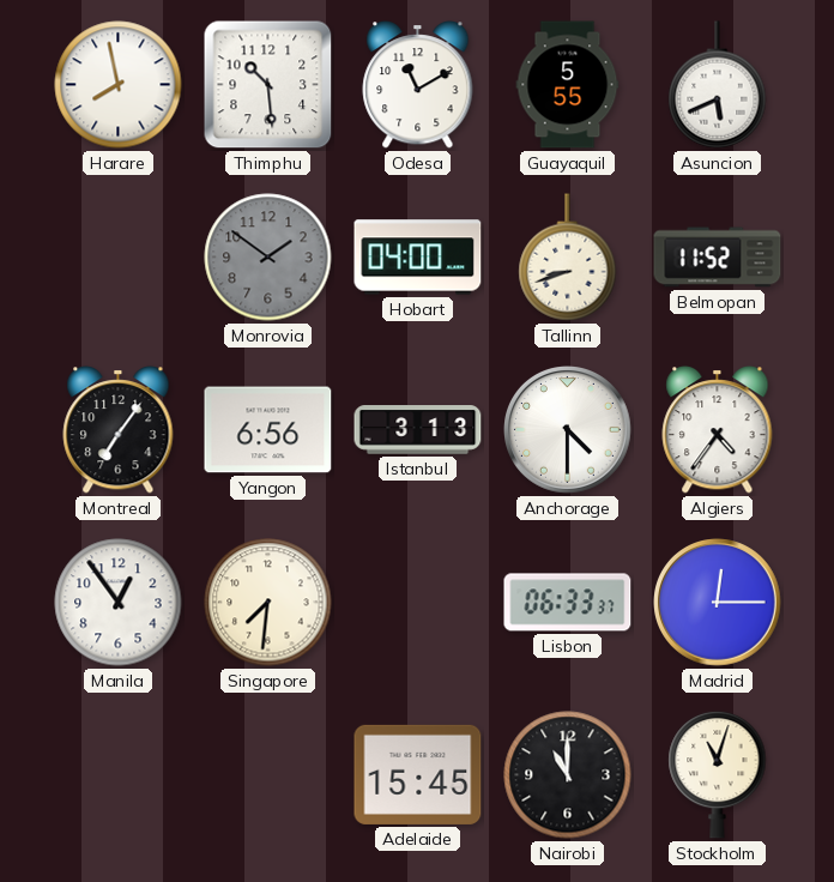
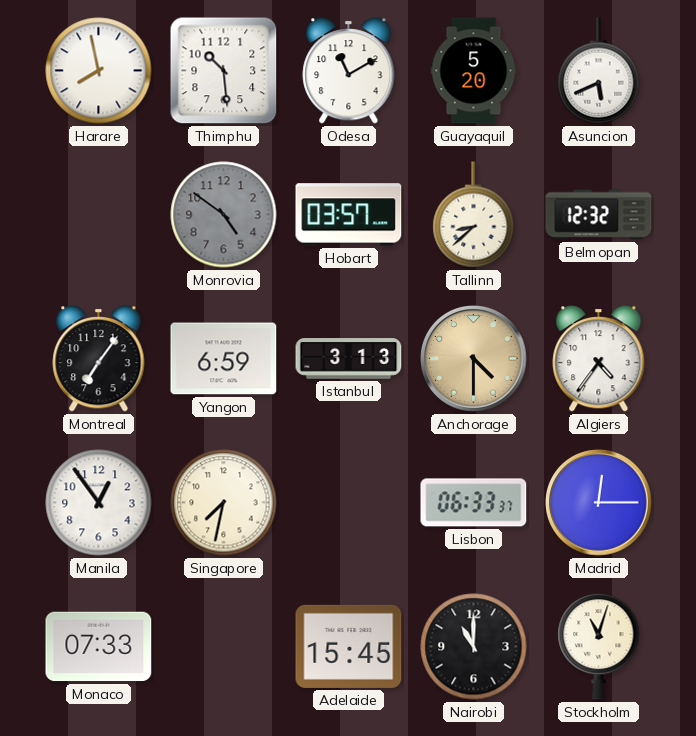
Guayaquil: 5:55 -> 5:20
Monrovia: 1:51 -> 4:51
Hobart: 04:00 -> 03:57
Tallinn: 8:42 -> 8:38
Belmopan: 11:52 -> 12:32
Yangon: 6:56 -> 6:59
Anchorage dial: white -> champagne
Singapore: 7:31 -> 7:32
Monaco: none -> 07:33
